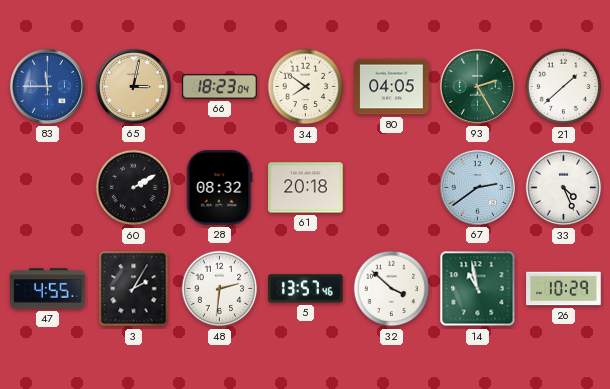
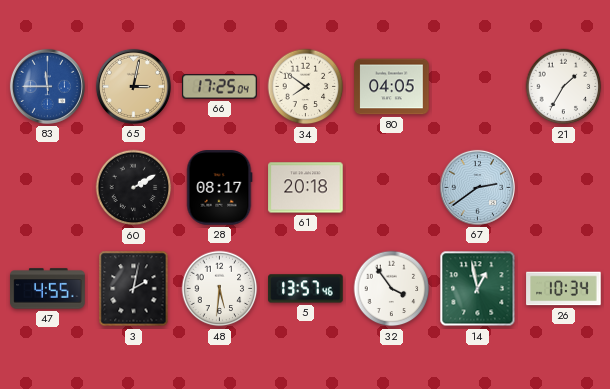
66: 18:23 -> 17:25
93: 2:25 -> none
21: 1:38 -> 1:35
28: 08:32 -> 08:17
33: 4:26 -> none
3: 2:05 -> 2:02
48: 2:31 -> 5:31
32: 3:52 -> 3:54
14: 10:58 -> 12:58
26: 10:29 -> 10:34
